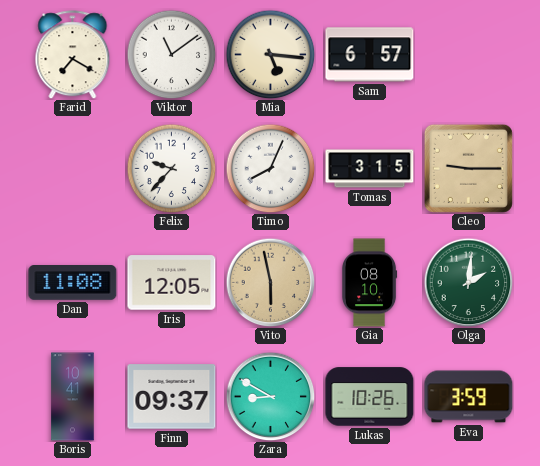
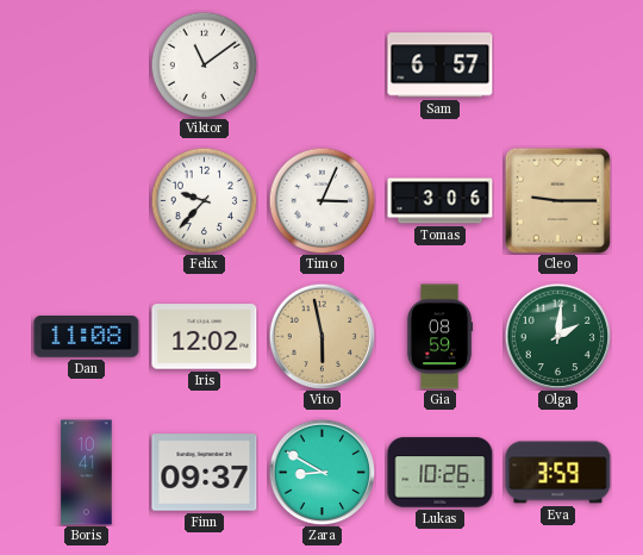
Farid: 7:20 -> none
Mia: 5:16 -> none
Timo: 8:04 -> 3:04
Tomas: 3:15 -> 3:06
Iris: 12:05 -> 12:02
Gia: 08:10 -> 08:59
